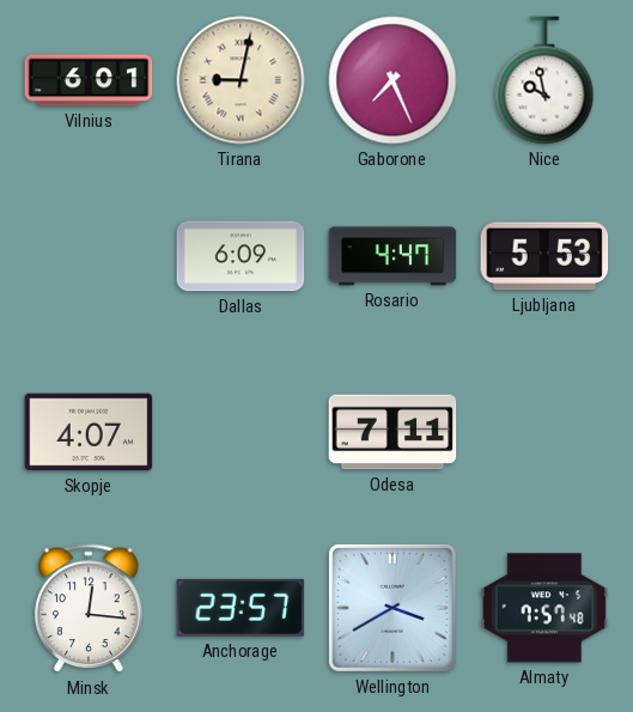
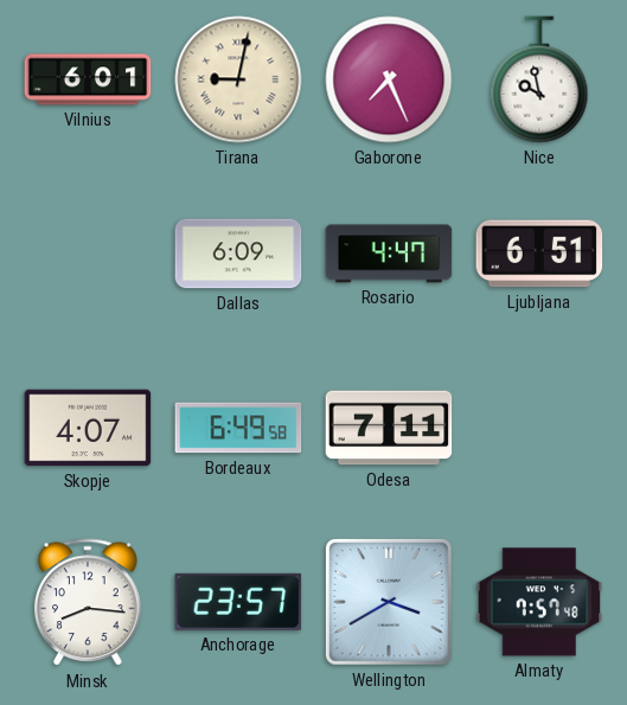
Ljubljana: 5:53 -> 6:51
Bordeaux: none -> 6:49
Minsk: 12:16 -> 8:16
